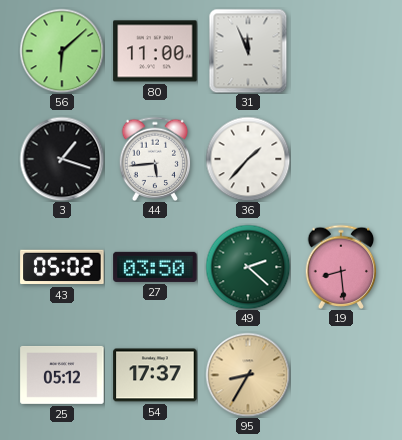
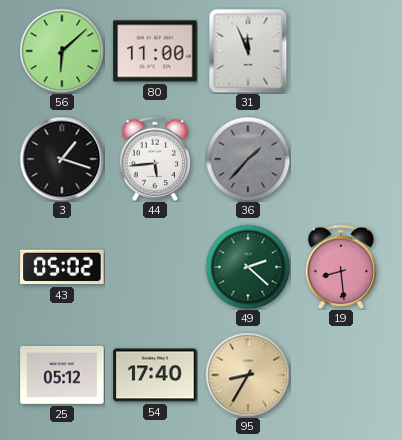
36 dial: white -> grey
27: 03:50 -> none
54: 17:37 -> 17:40
